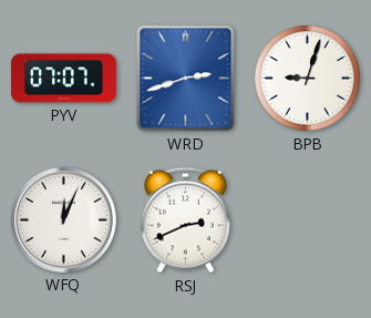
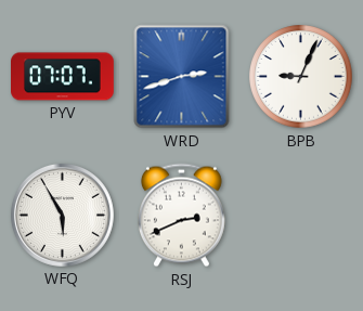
BPB: 9:03 -> 9:04
WFQ: 12:04 -> 5:55
